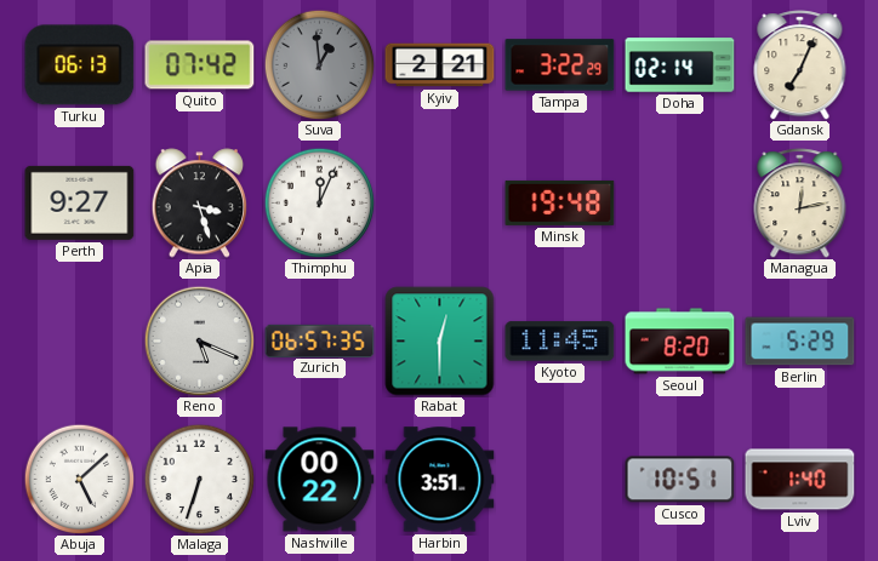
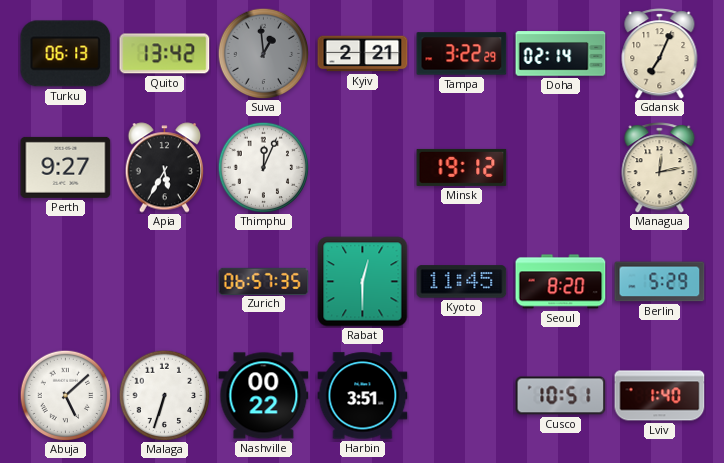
Quito: 07:42 -> 13:42
Apia: 3:27 -> 5:35
Minsk: 19:48 -> 19:12
Reno: 5:19 -> none
